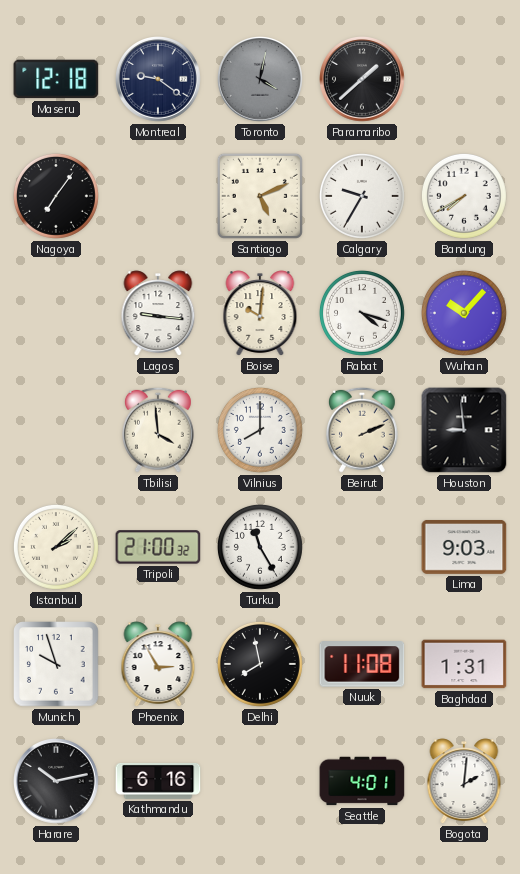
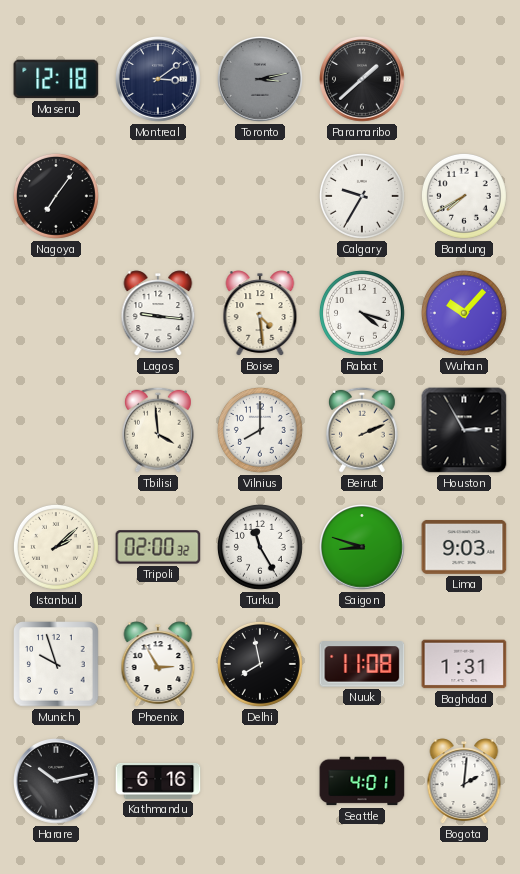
Montreal: 9:21 -> 3:09
Toronto: 4:02 -> 3:13
Santiago: 5:11 -> none
Boise: 10:01 -> 4:29
Houston: 8:59 -> 2:55
Tripoli: 21:00 -> 02:00
Saigon: none -> 8:48
